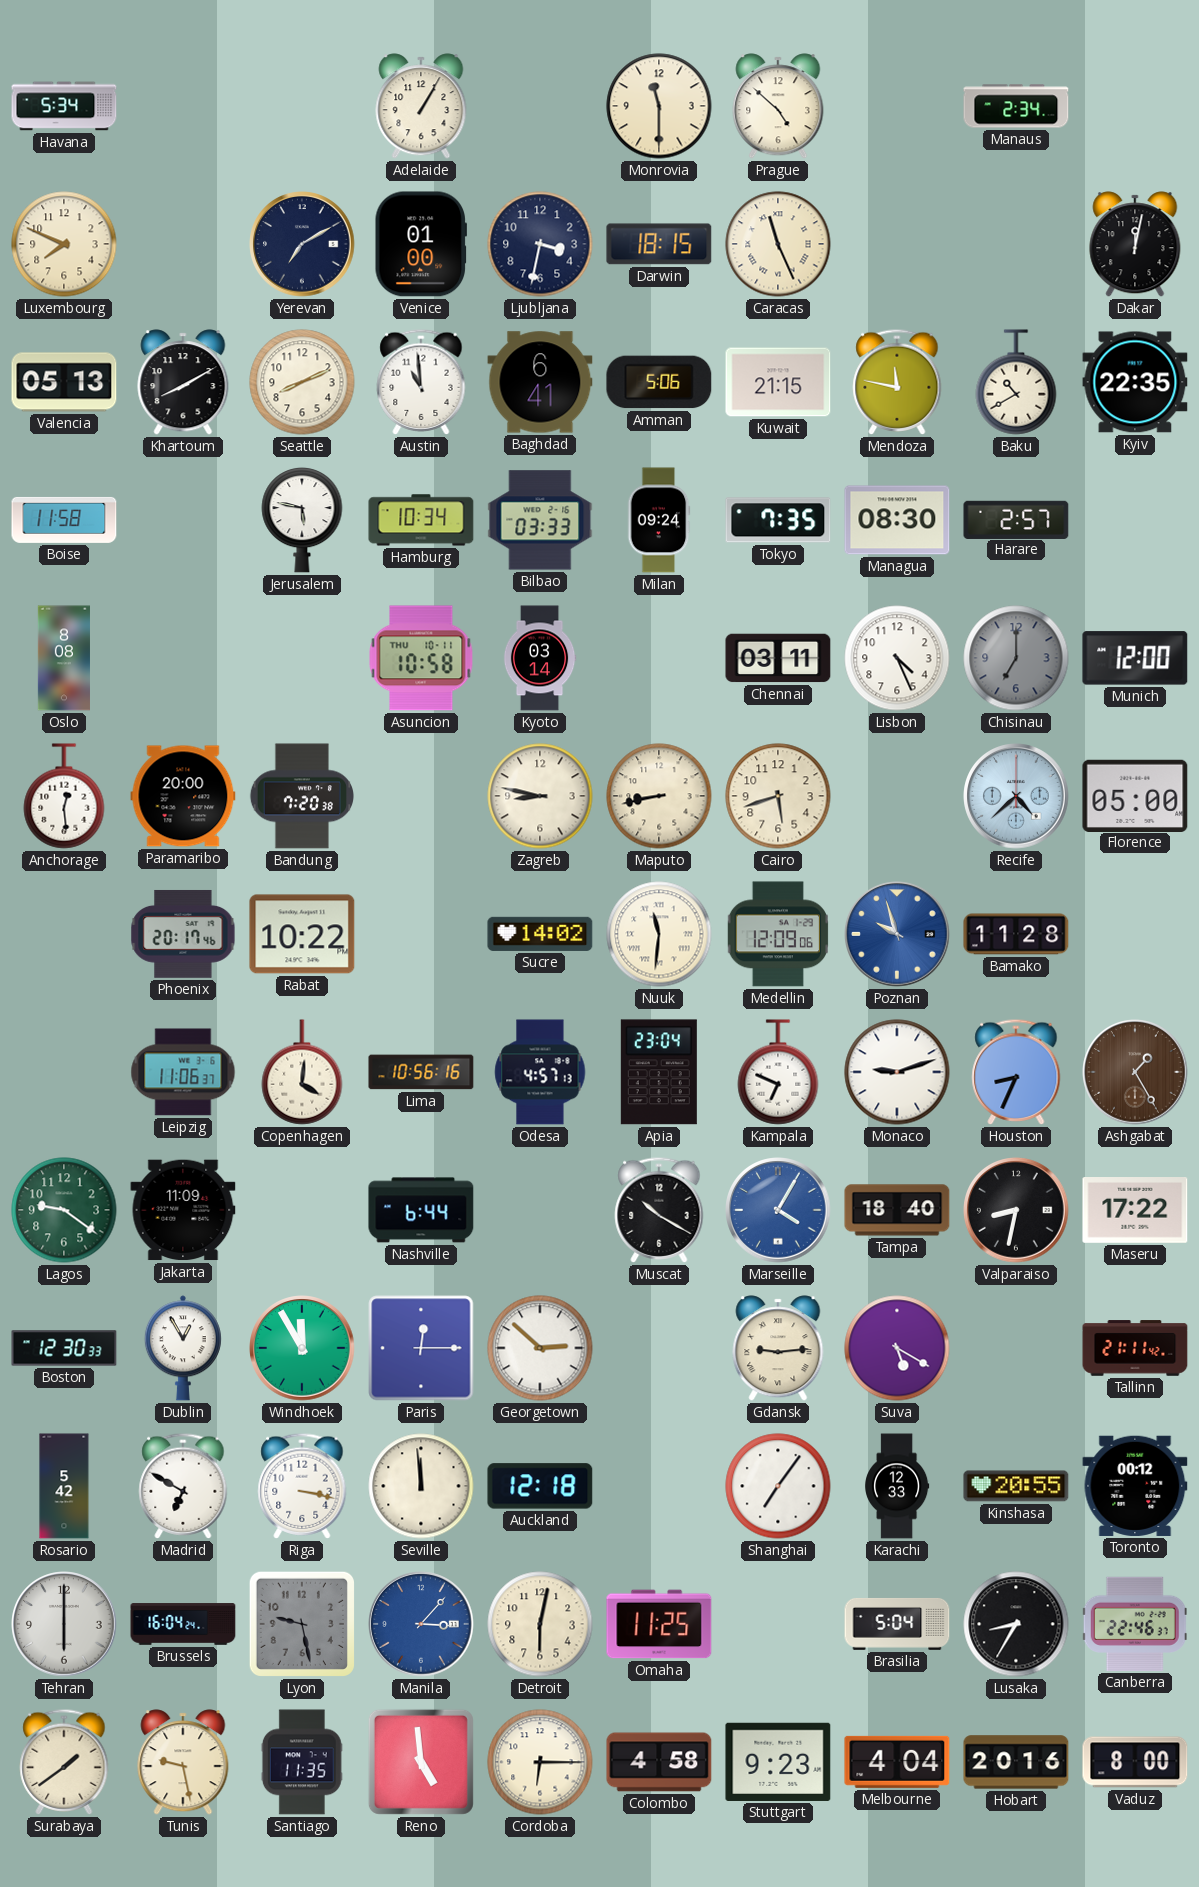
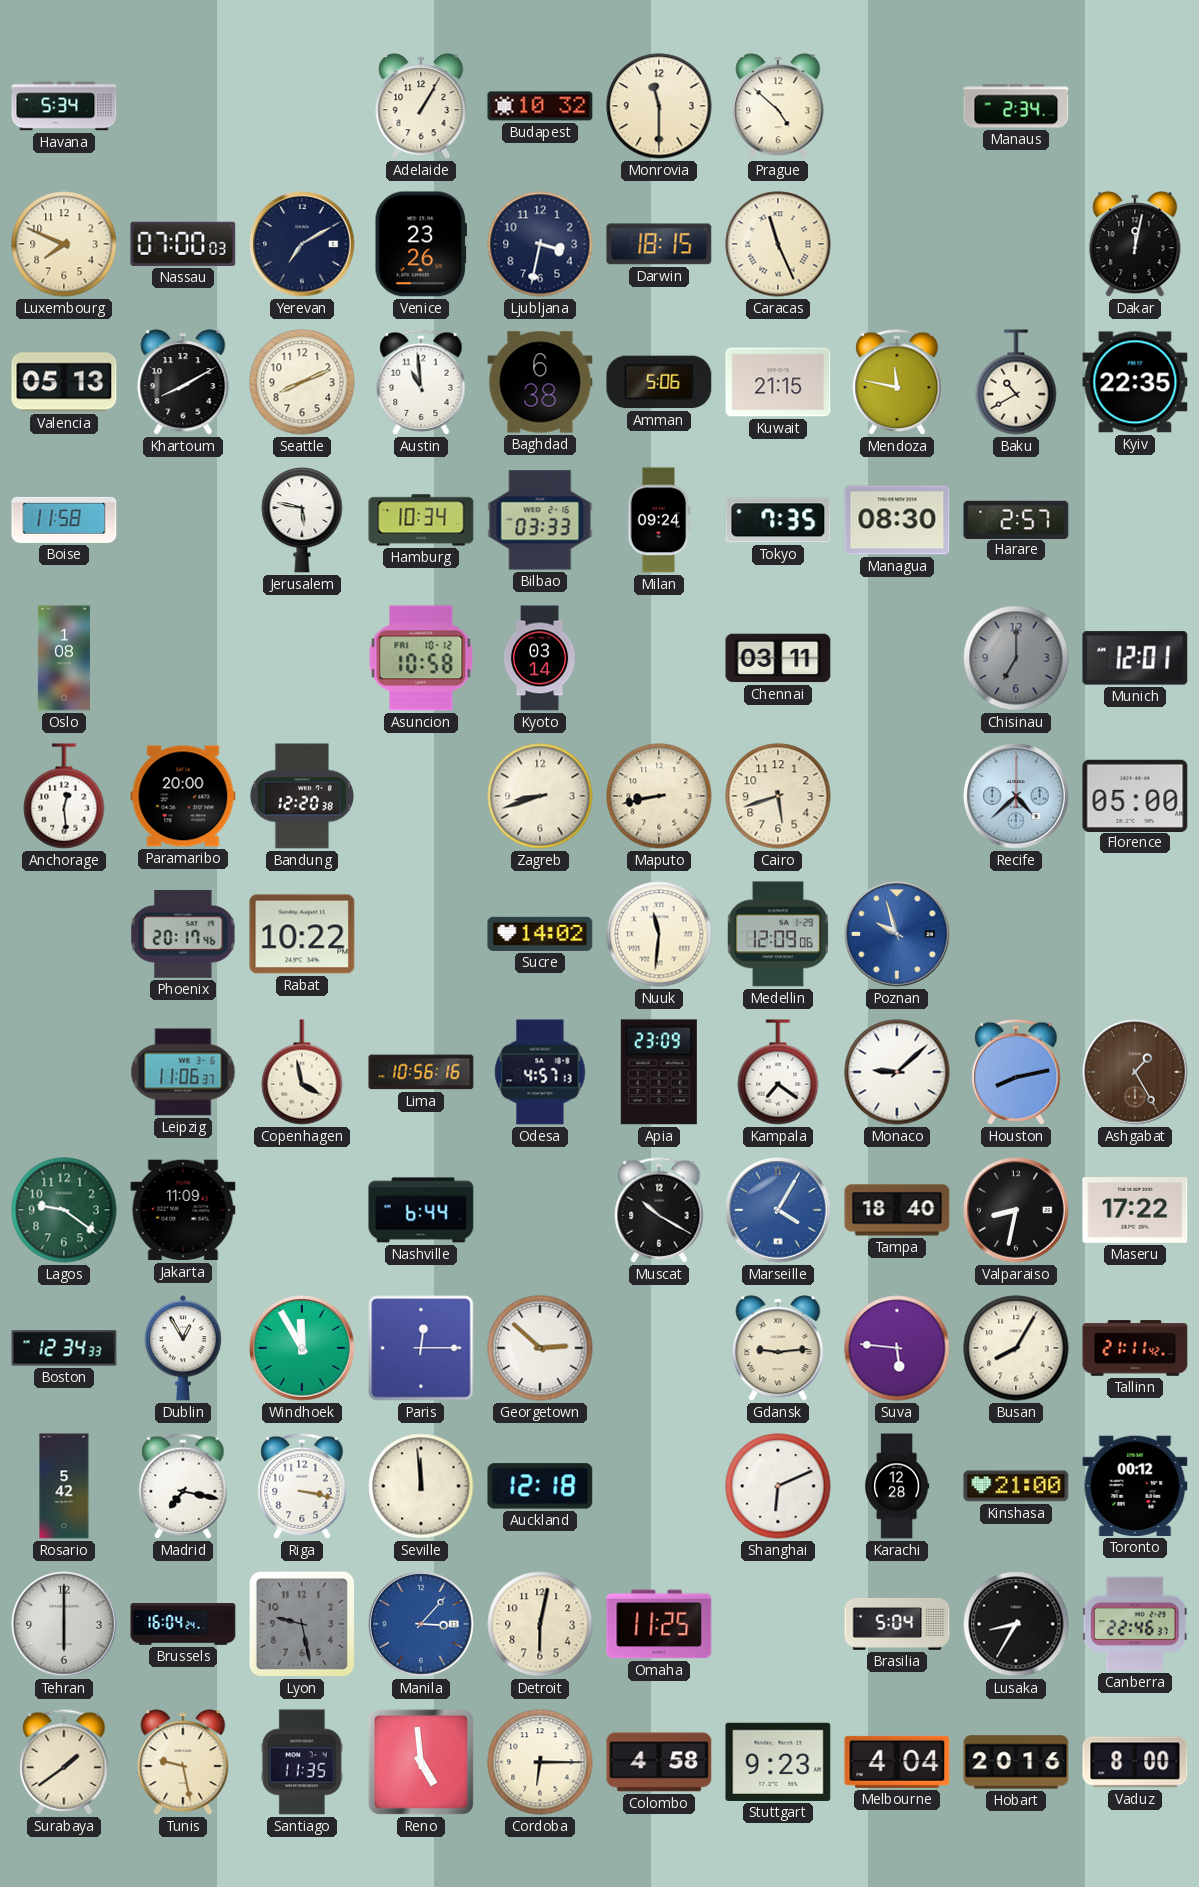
Budapest: none -> 10:32
Nassau: none -> 07:00
Venice: 01:00 -> 23:26
Baghdad: 6:41 -> 6:38
Oslo: 8:08 -> 1:08
Asuncion date: THU 10-11 -> FRI 10-12
Lisbon: 4:26 -> none
Munich: 12:00 -> 12:01
Bandung: 7:20 -> 12:20
Zagreb: 8:47 -> 8:42
Bamako: 11:28 -> none
Copenhagen: 4:01 -> 3:58
Apia: 23:04 -> 23:09
Kampala: 6:49 -> 7:21
Monaco: 9:12 -> 9:08
Houston: 8:34 -> 8:13
Boston: 12:30 -> 12:34
Suva: 5:20 -> 5:46
Busan: none -> 8:05
Madrid: 6:50 -> 7:17
Shanghai: 7:06 -> 6:11
Karachi: 12:33 -> 12:28
Kinshasa: 20:55 -> 21:00
